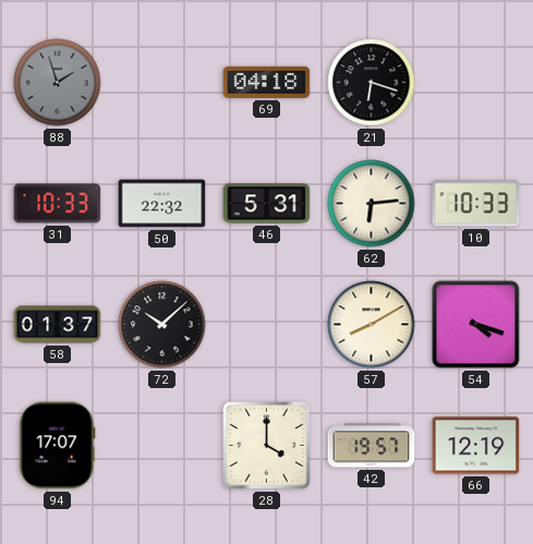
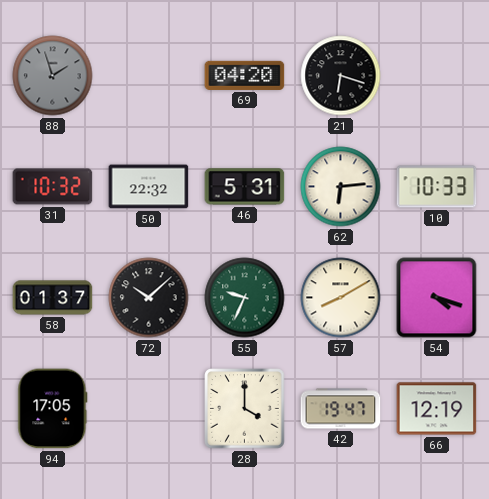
69: 04:18 -> 04:20
31: 10:33 -> 10:32
55: none -> 9:34
94: 17:07 -> 17:05
42: 19:57 -> 19:47
